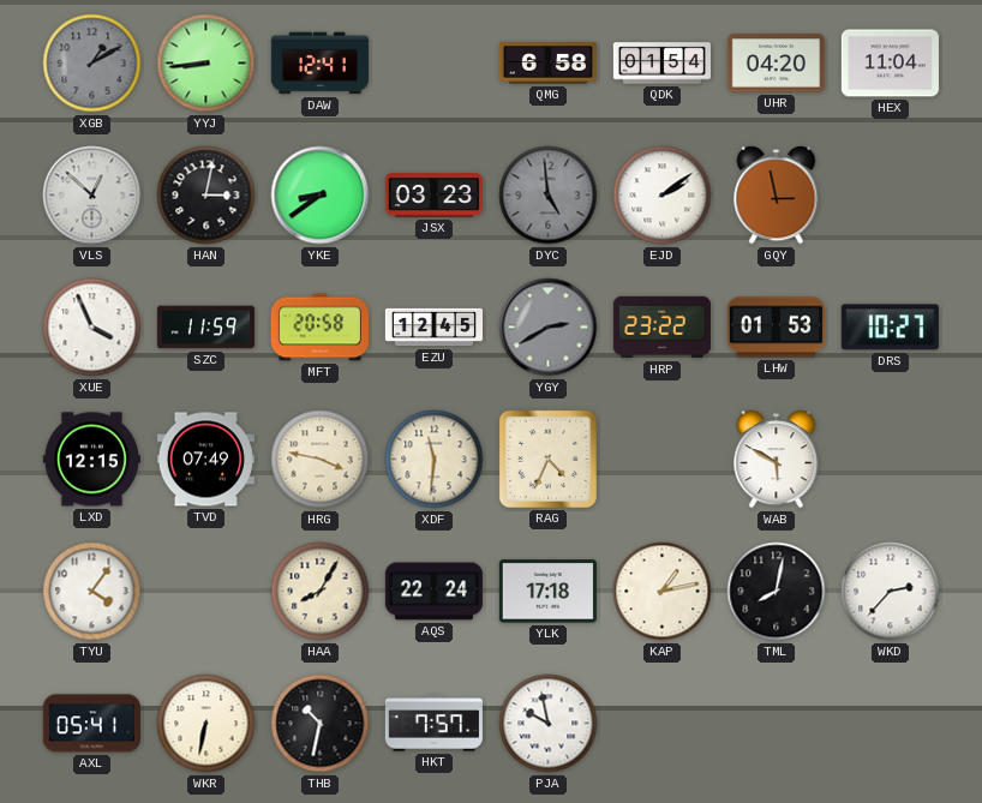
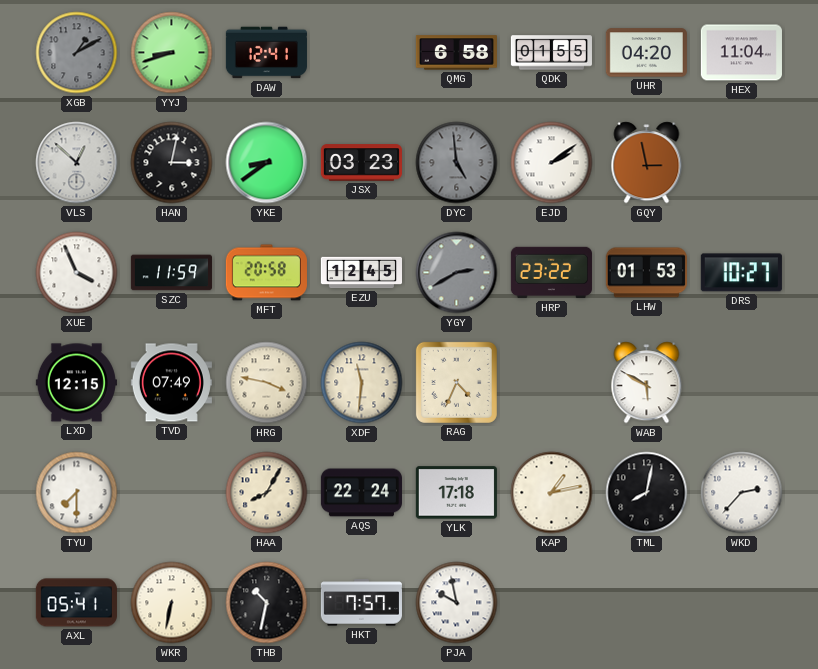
YYJ: 8:44 -> 8:42
QDK: 01:54 -> 01:55
TYU: 4:06 -> 7:30
